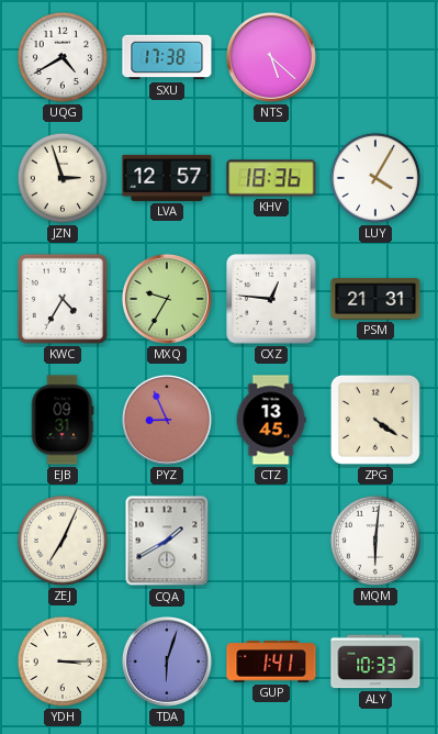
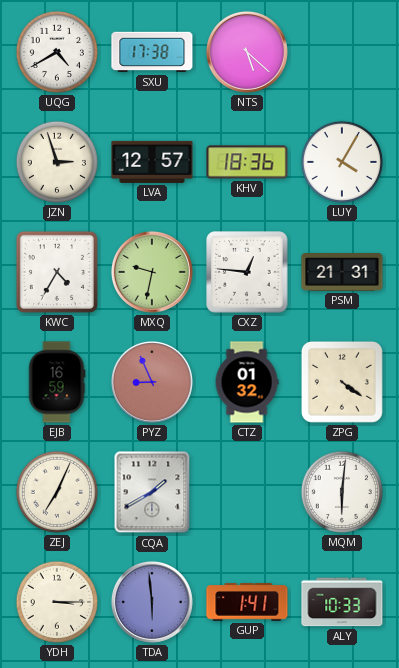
MXQ: 9:35 -> 9:32
EJB: 09:31 -> 16:59
CTZ: 13:45 -> 01:32
TDA: 6:03 -> 5:59
